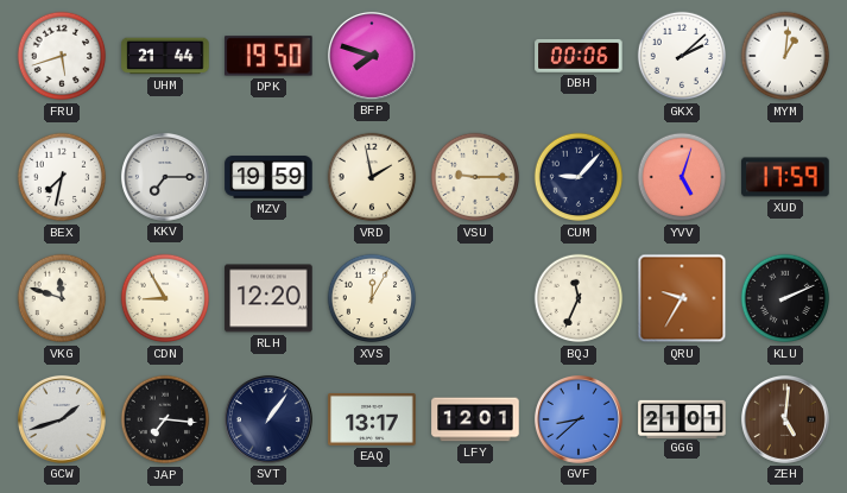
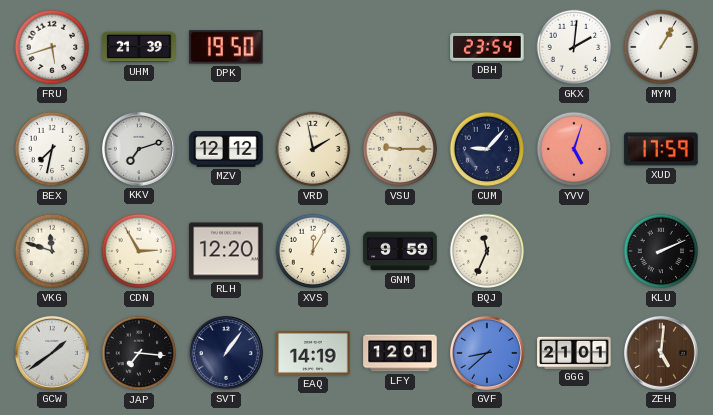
UHM: 21:44 -> 21:39
BFP: 7:48 -> none
DBH: 00:06 -> 23:54
GKX: 2:08 -> 2:01
MYM: 1:01 -> 1:05
KKV: 7:15 -> 7:12
MZV: 19:59 -> 12:12
CDN: 8:55 -> 2:55
GNM: none -> 9:59
QRU: 9:35 -> none
GCW: 1:42 -> 1:39
EAQ: 13:17 -> 14:19
